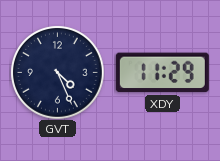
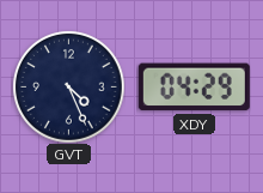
XDY: 11:29 -> 04:29
